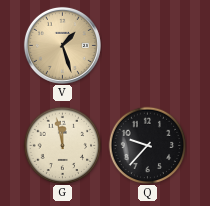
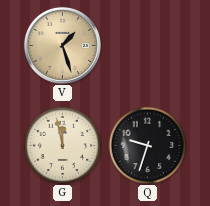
Q: 9:37 -> 9:33
